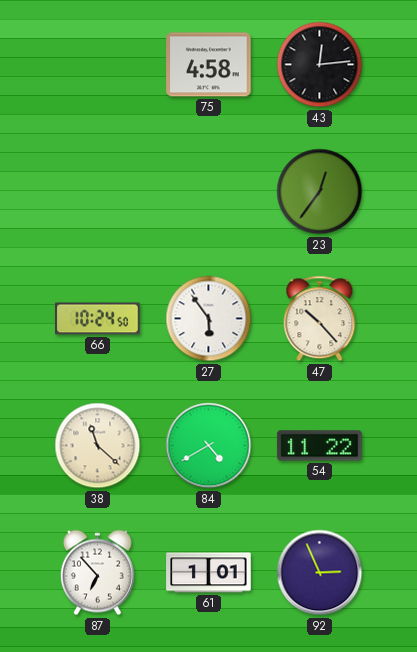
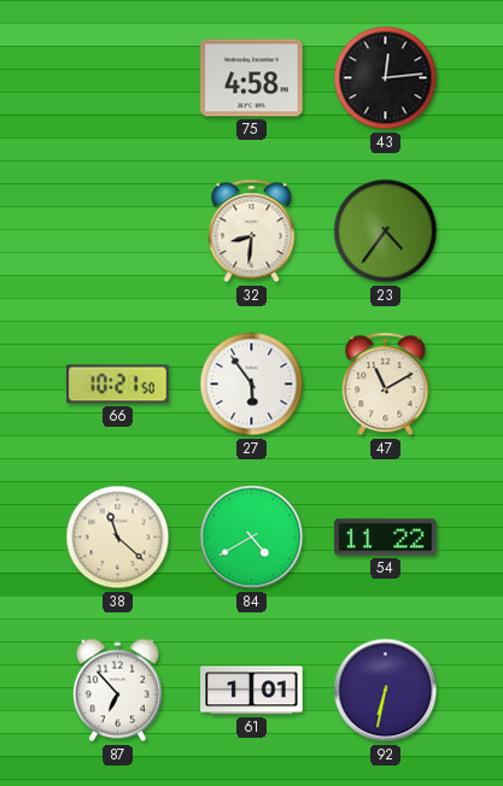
32: none -> 8:31
23: 12:36 -> 4:36
66: 10:24 -> 10:21
47: 10:23 -> 11:10
92: 2:56 -> 6:32
